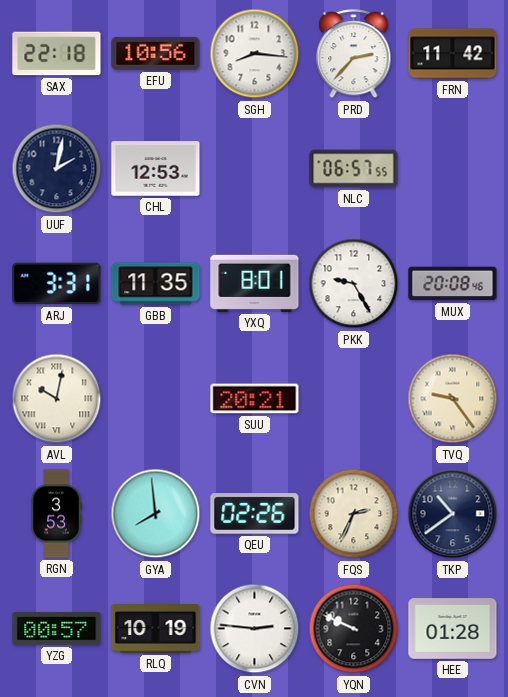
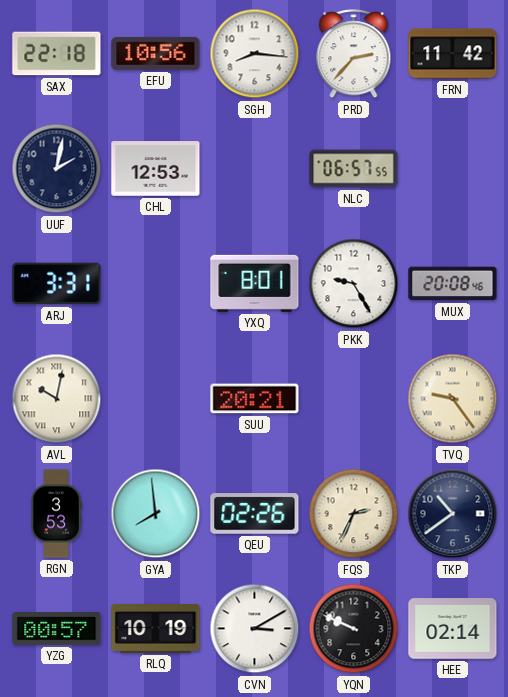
GBB: 11:35 -> none
CVN: 2:46 -> 3:10
HEE: 01:28 -> 02:14
